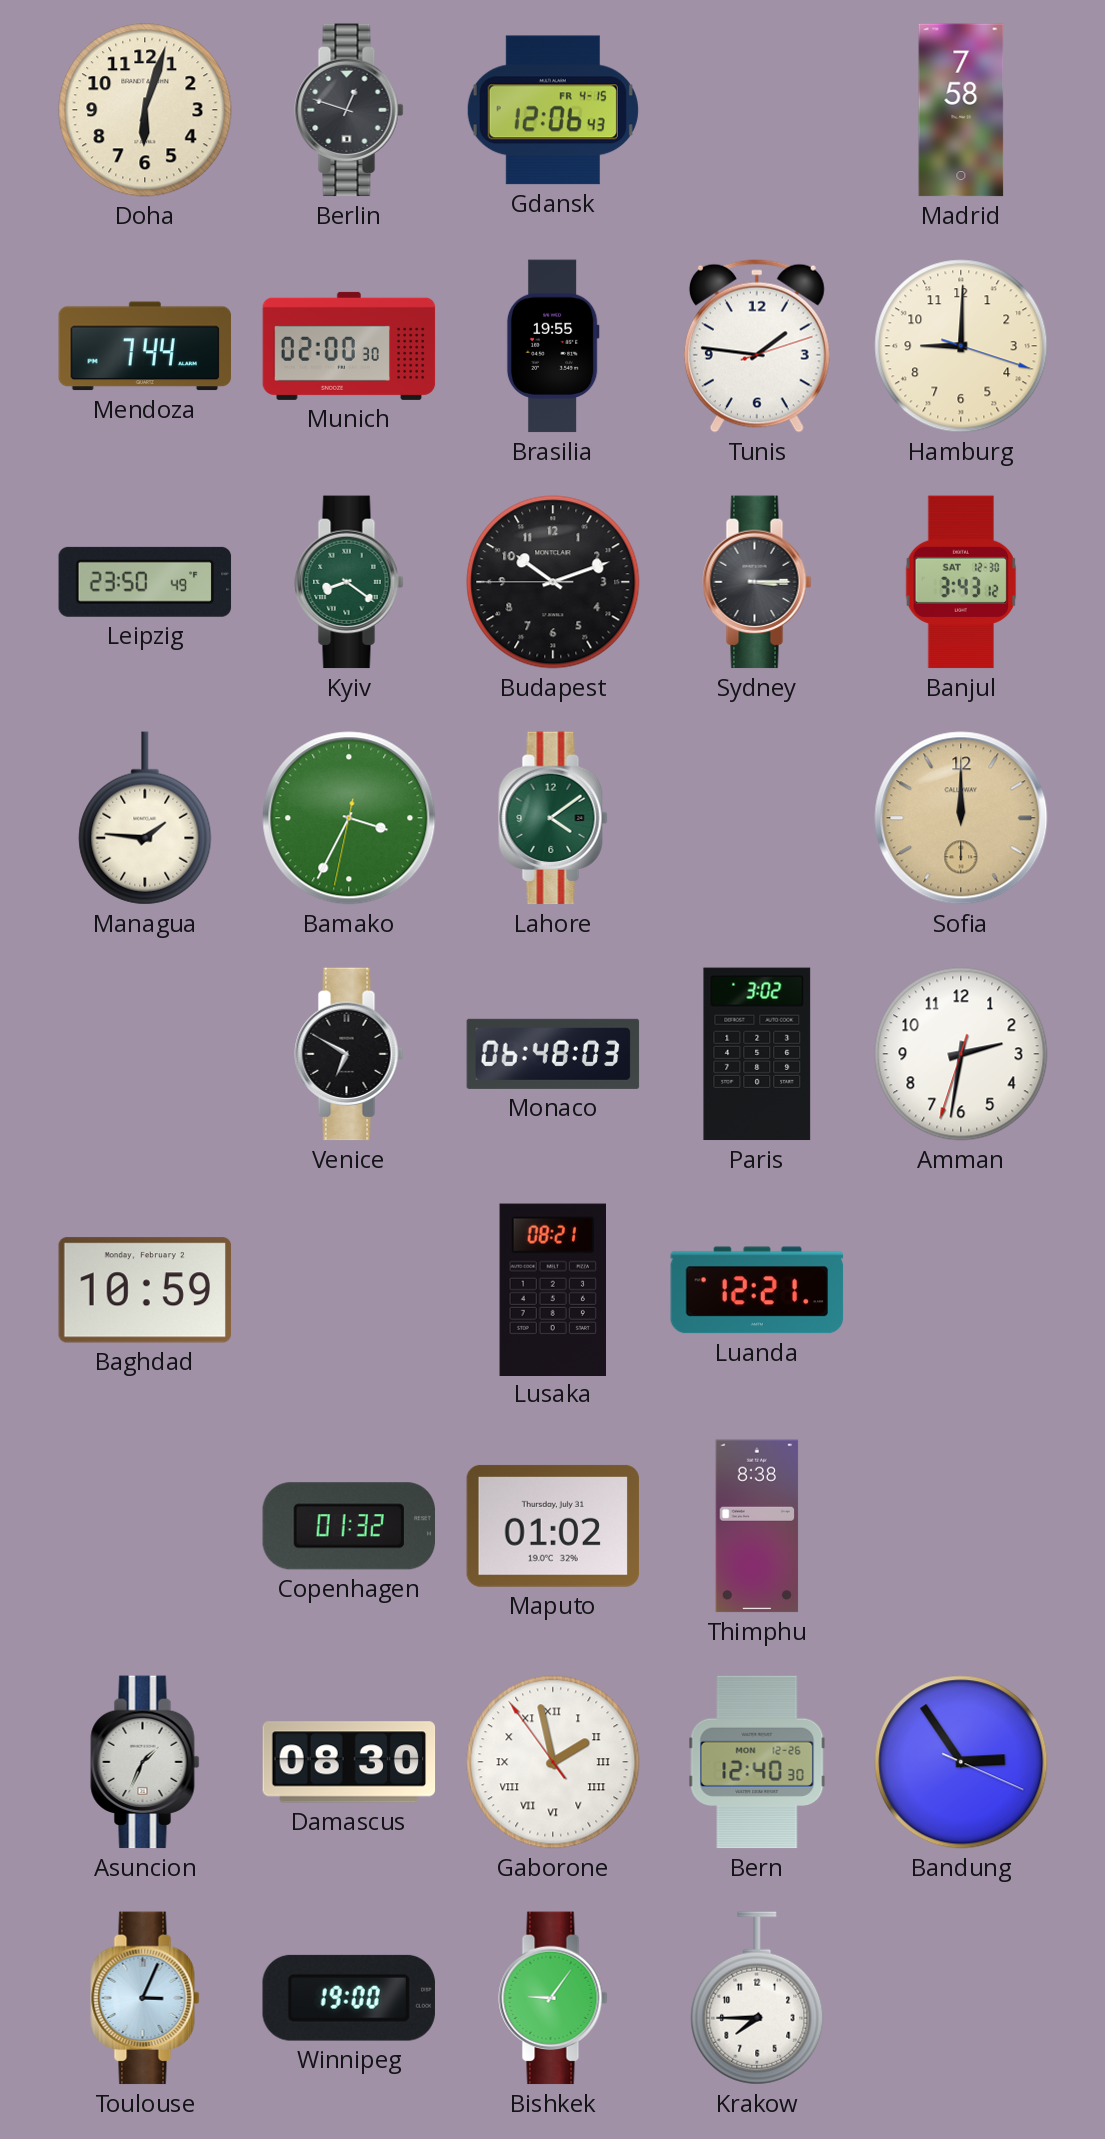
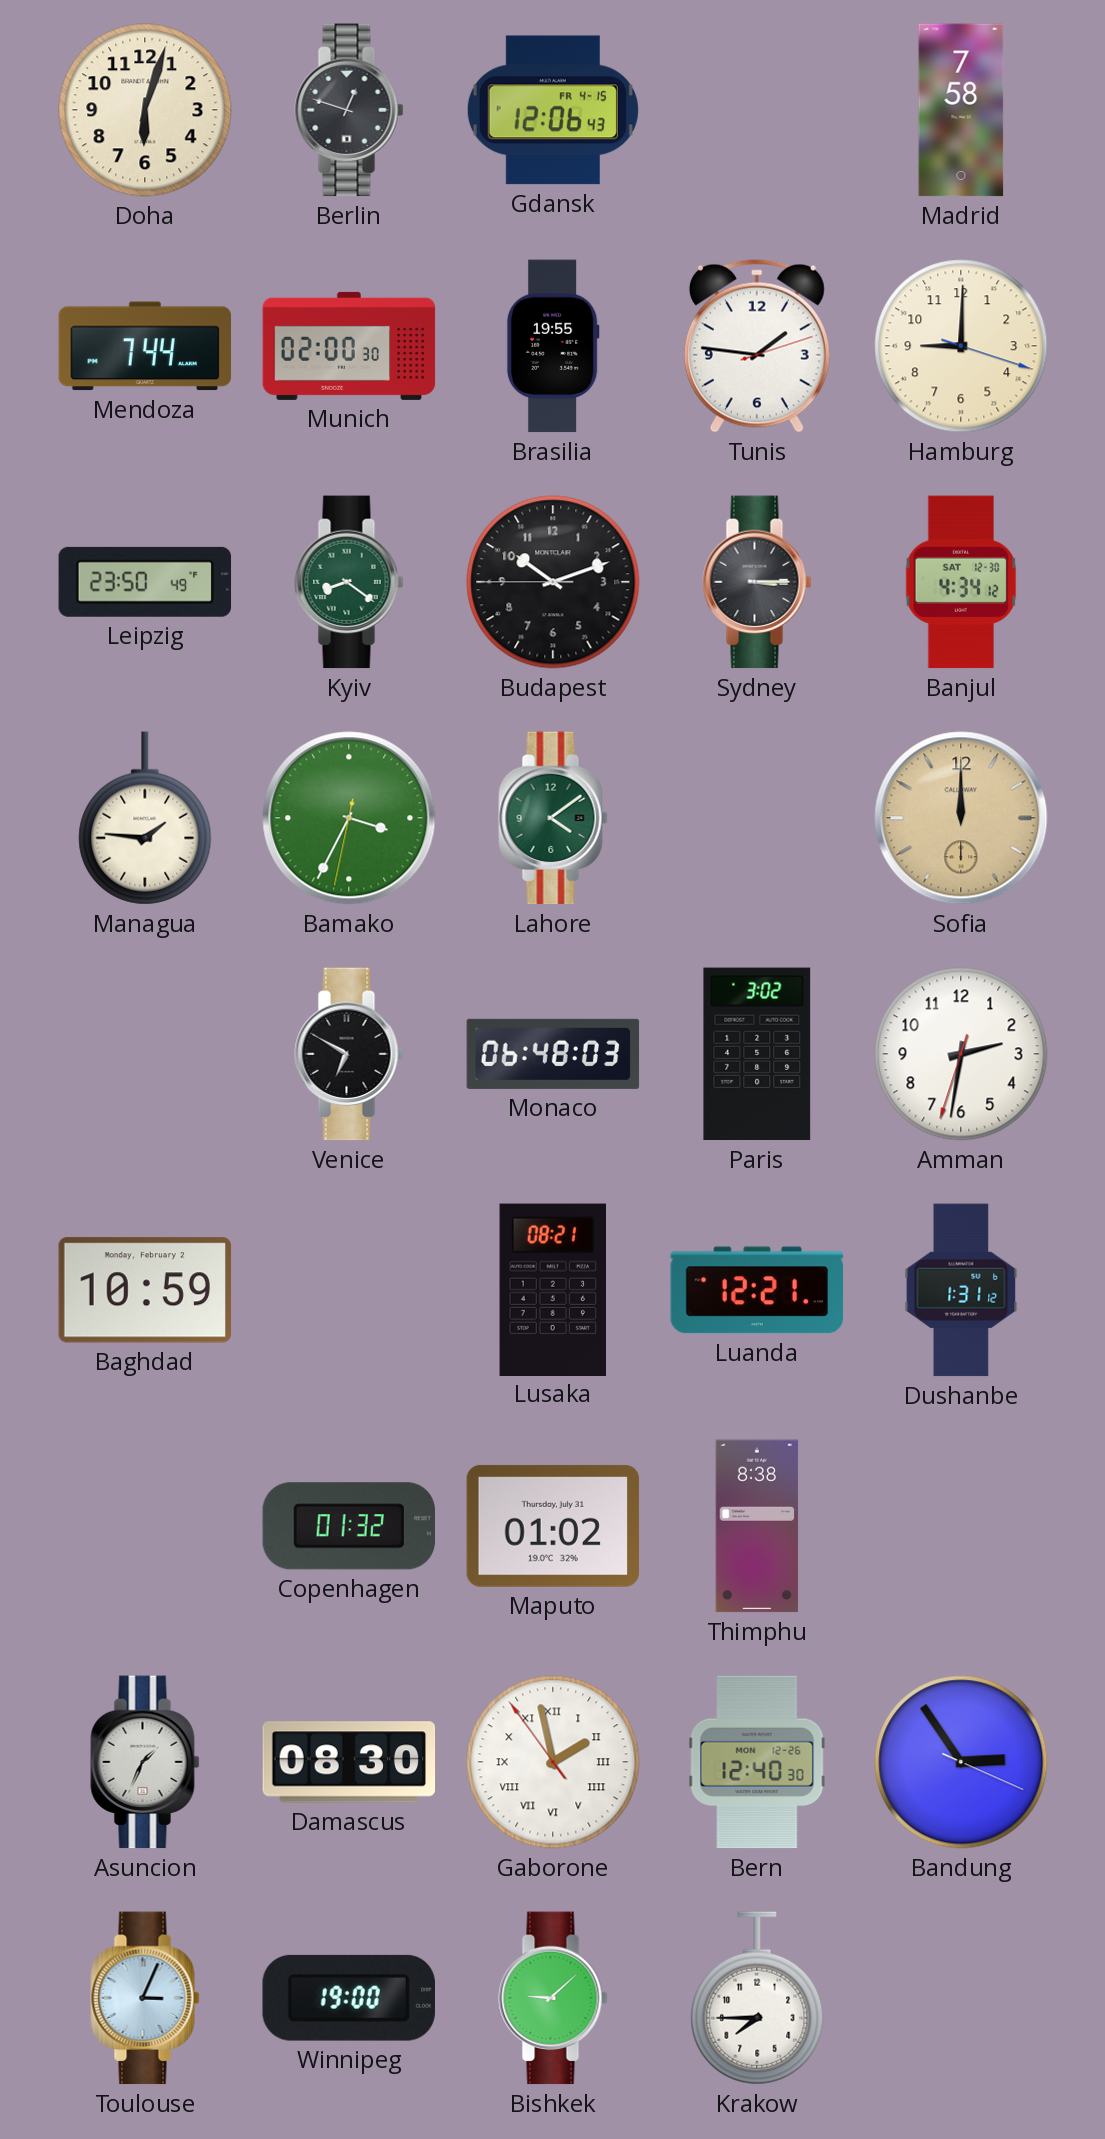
Banjul: 3:43 -> 4:34
Dushanbe: none -> 1:31
Bishkek: 9:06 -> 9:08
